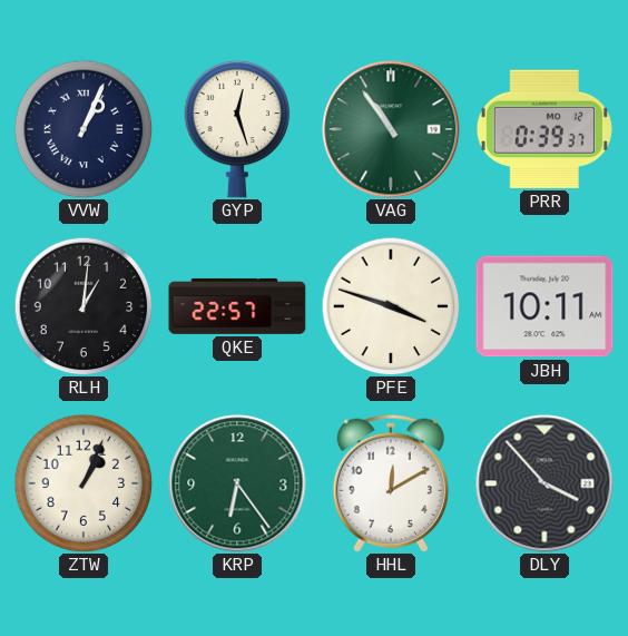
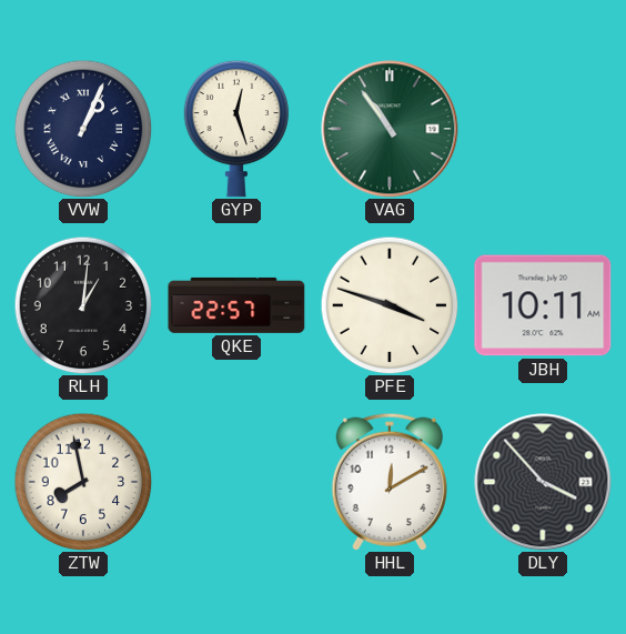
PRR: 0:39 -> none
ZTW: 1:04 -> 7:58
KRP: 6:24 -> none
